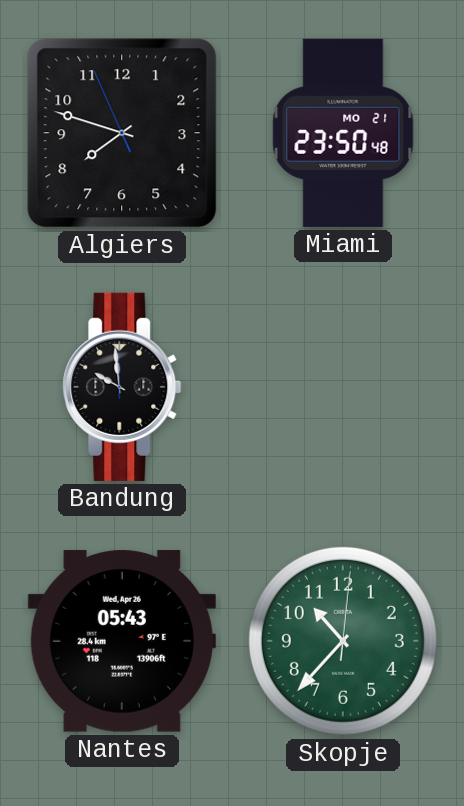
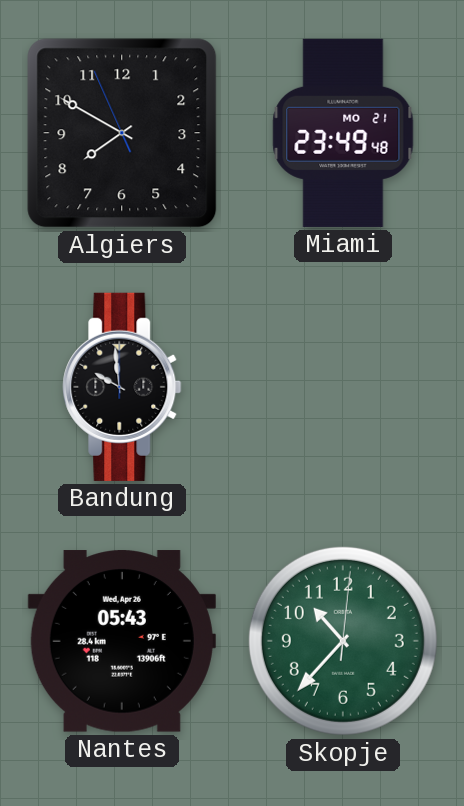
Algiers: 7:47 -> 7:49
Miami: 23:50 -> 23:49
